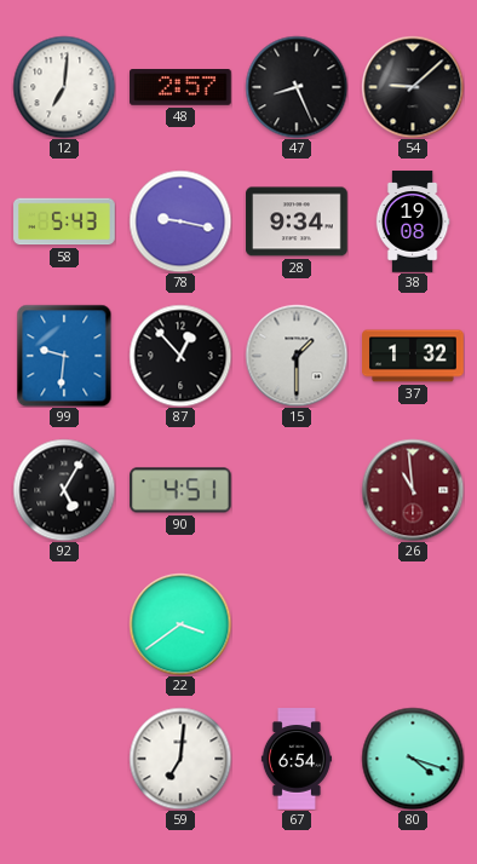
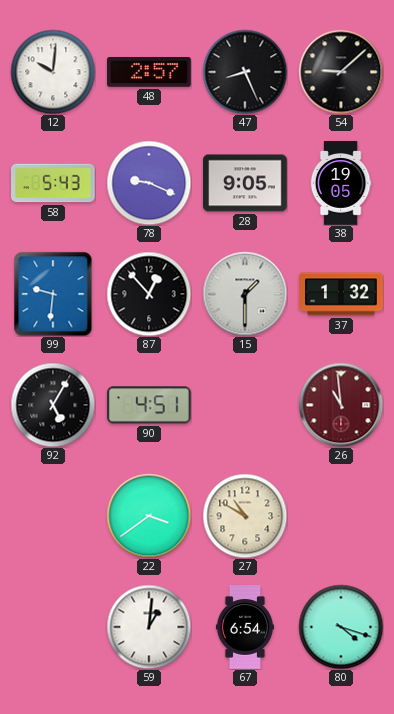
12: 7:01 -> 10:01
78: 9:17 -> 9:19
28: 9:34 -> 9:05
38: 19:08 -> 19:05
27: none -> 10:50
59: 7:01 -> 1:01
